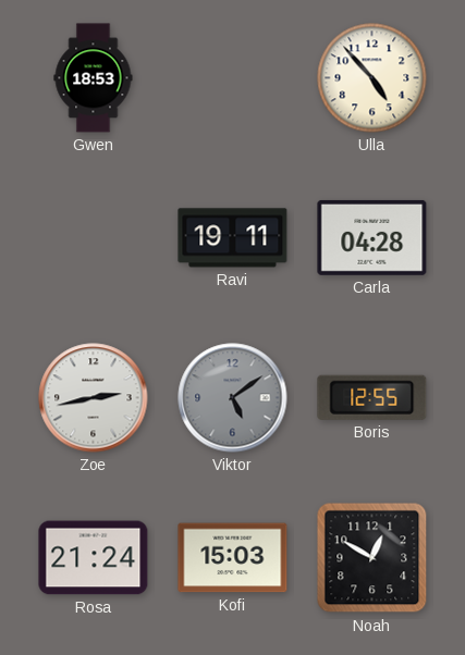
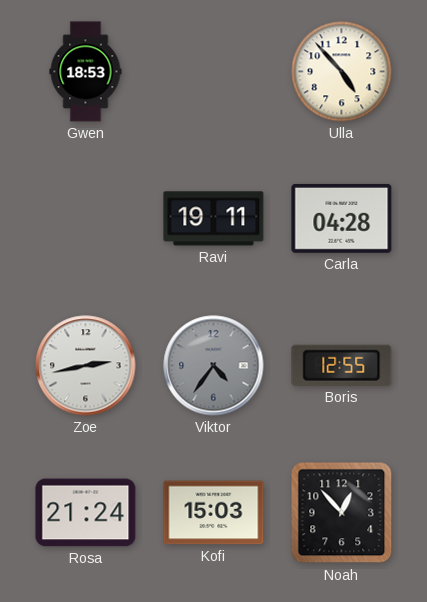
Viktor: 5:09 -> 4:36
Noah: 12:50 -> 12:53
